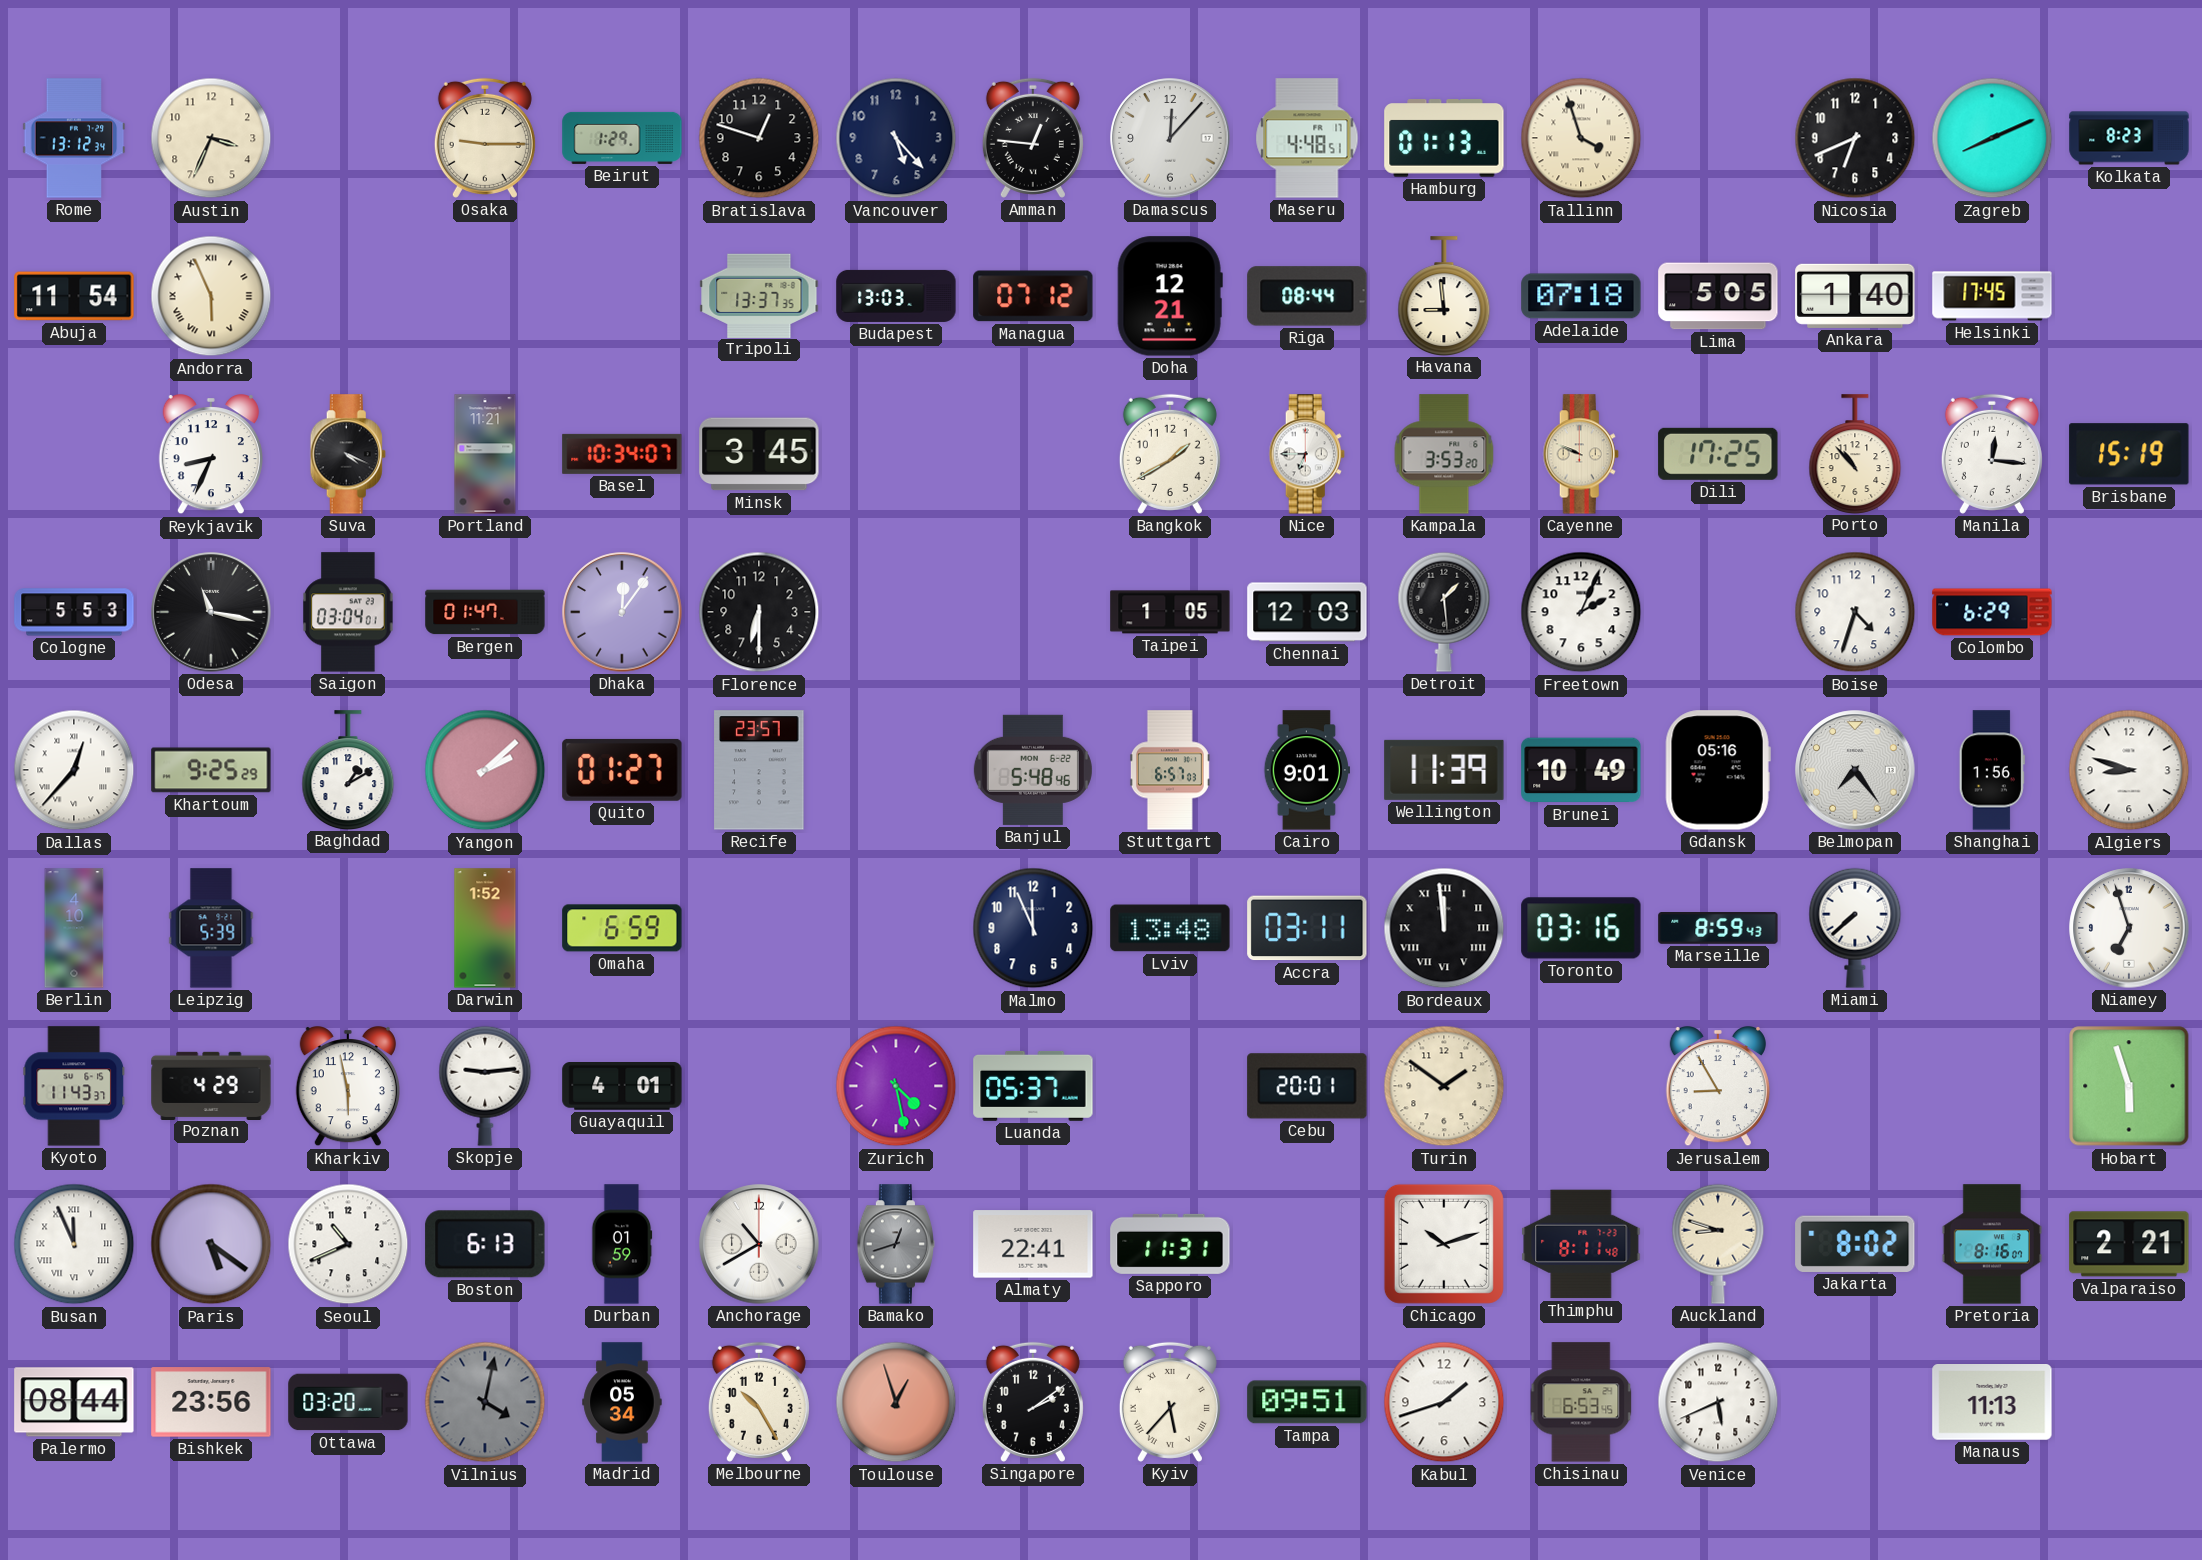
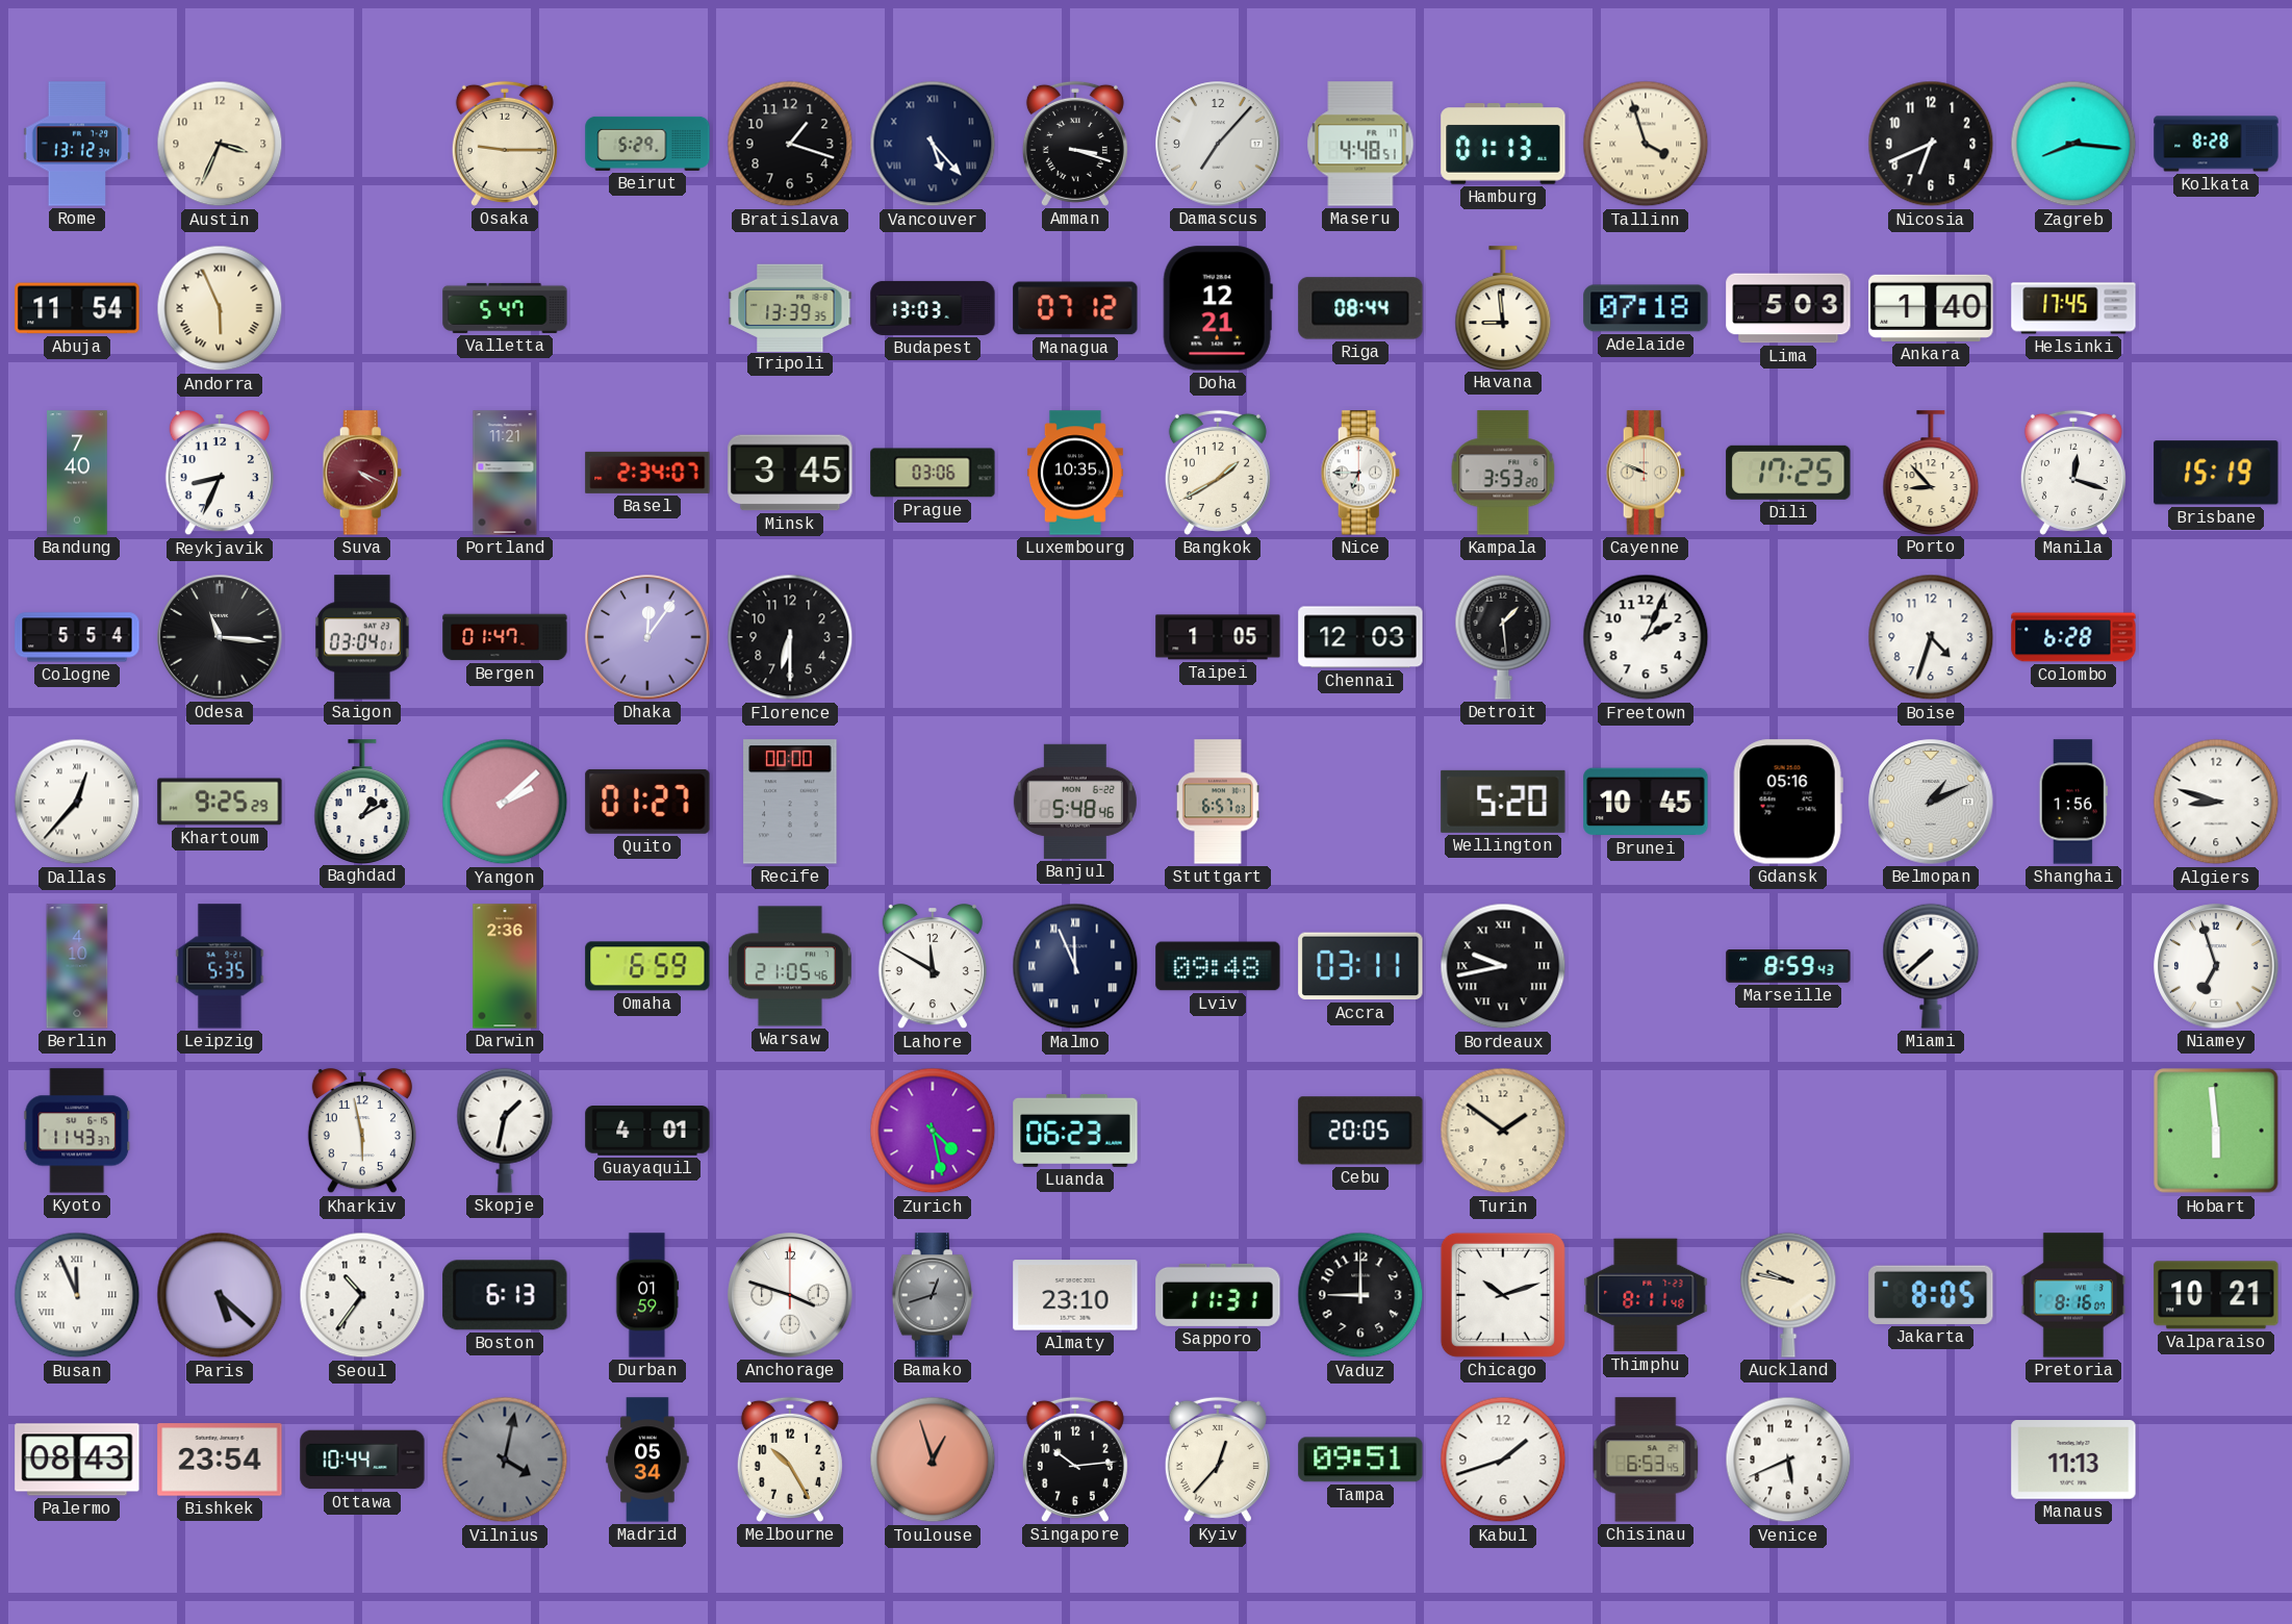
Beirut: 1:29 -> 5:29
Bratislava: 12:48 -> 1:18
Vancouver numerals: Arabic -> Roman
Amman: 12:46 -> 3:18
Damascus: 12:07 -> 7:07
Zagreb: 8:11 -> 8:16
Kolkata: 8:23 -> 8:28
Valletta: none -> 5:47
Tripoli: 13:37 -> 13:39
Lima: 5:05 -> 5:03
Bandung: none -> 7:40
Suva dial: black -> burgundy
Basel: 10:34 -> 2:34
Prague: none -> 03:06
Luxembourg: none -> 10:35
Porto: 10:53 -> 8:53
Manila: 12:16 -> 12:18
Cologne: 5:53 -> 5:54
Odesa: 11:17 -> 11:16
Colombo: 6:29 -> 6:28
Recife: 23:57 -> 00:00
Cairo: 9:01 -> none
Wellington: 11:39 -> 5:20
Brunei: 10:49 -> 10:45
Belmopan: 7:24 -> 1:11
Leipzig: 5:39 -> 5:35
Darwin: 1:52 -> 2:36
Warsaw: none -> 21:05
Lahore: none -> 11:50
Malmo numerals: Arabic -> Roman
Lviv: 13:48 -> 09:48
Bordeaux: 11:59 -> 9:43
Toronto: 03:16 -> none
Poznan: 4:29 -> none
Skopje: 9:14 -> 1:32
Luanda: 05:37 -> 06:23
Cebu: 20:01 -> 20:05
Jerusalem: 8:55 -> none
Hobart: 5:57 -> 5:59
Paris: 5:21 -> 5:22
Seoul: 10:41 -> 10:36
Anchorage: 10:40 -> 3:48
Almaty: 22:41 -> 23:10
Vaduz: none -> 9:00
Auckland: 8:48 -> 9:47
Jakarta: 8:02 -> 8:05
Valparaiso: 2:21 -> 10:21
Palermo: 08:44 -> 08:43
Bishkek: 23:56 -> 23:54
Ottawa: 03:20 -> 10:44
Singapore: 2:09 -> 10:14
Kyiv: 5:37 -> 12:37
